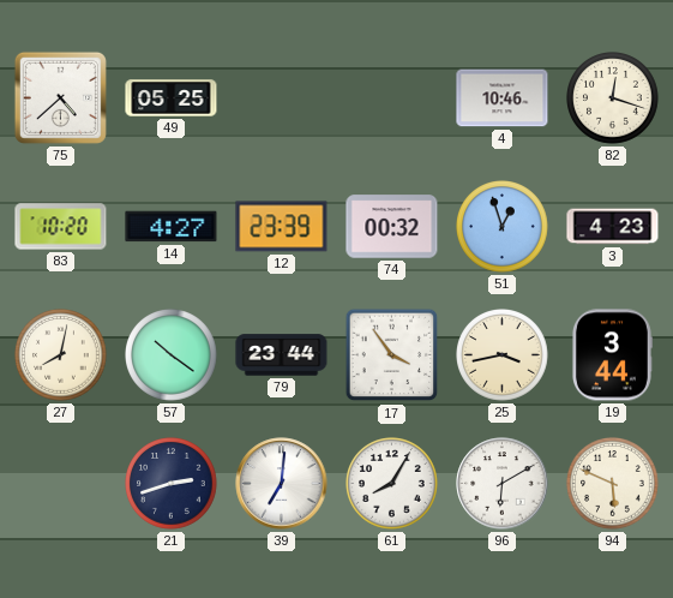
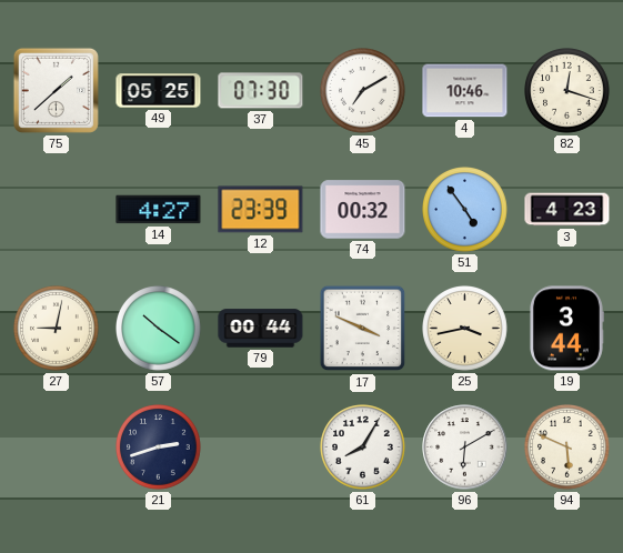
75: 4:38 -> 1:38
37: none -> 07:30
45: none -> 7:10
83: 10:20 -> none
51: 12:57 -> 4:54
27: 8:02 -> 9:02
79: 23:44 -> 00:44
17: 3:54 -> 3:49
39: 7:01 -> none
